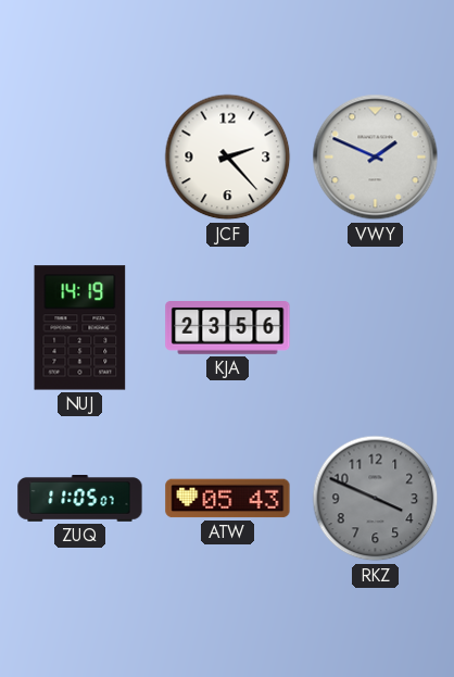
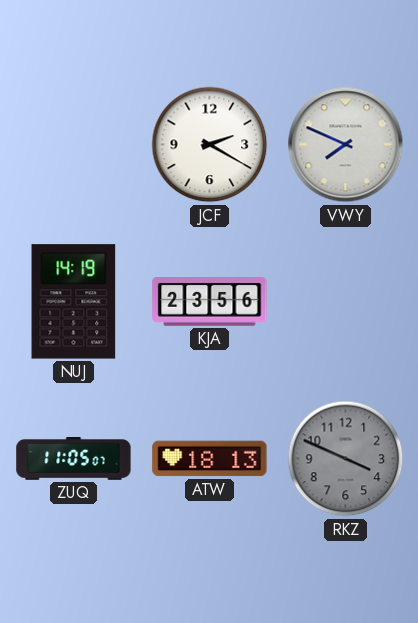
JCF: 2:23 -> 2:20
VWY: 1:49 -> 7:49
ATW: 05:43 -> 18:13
